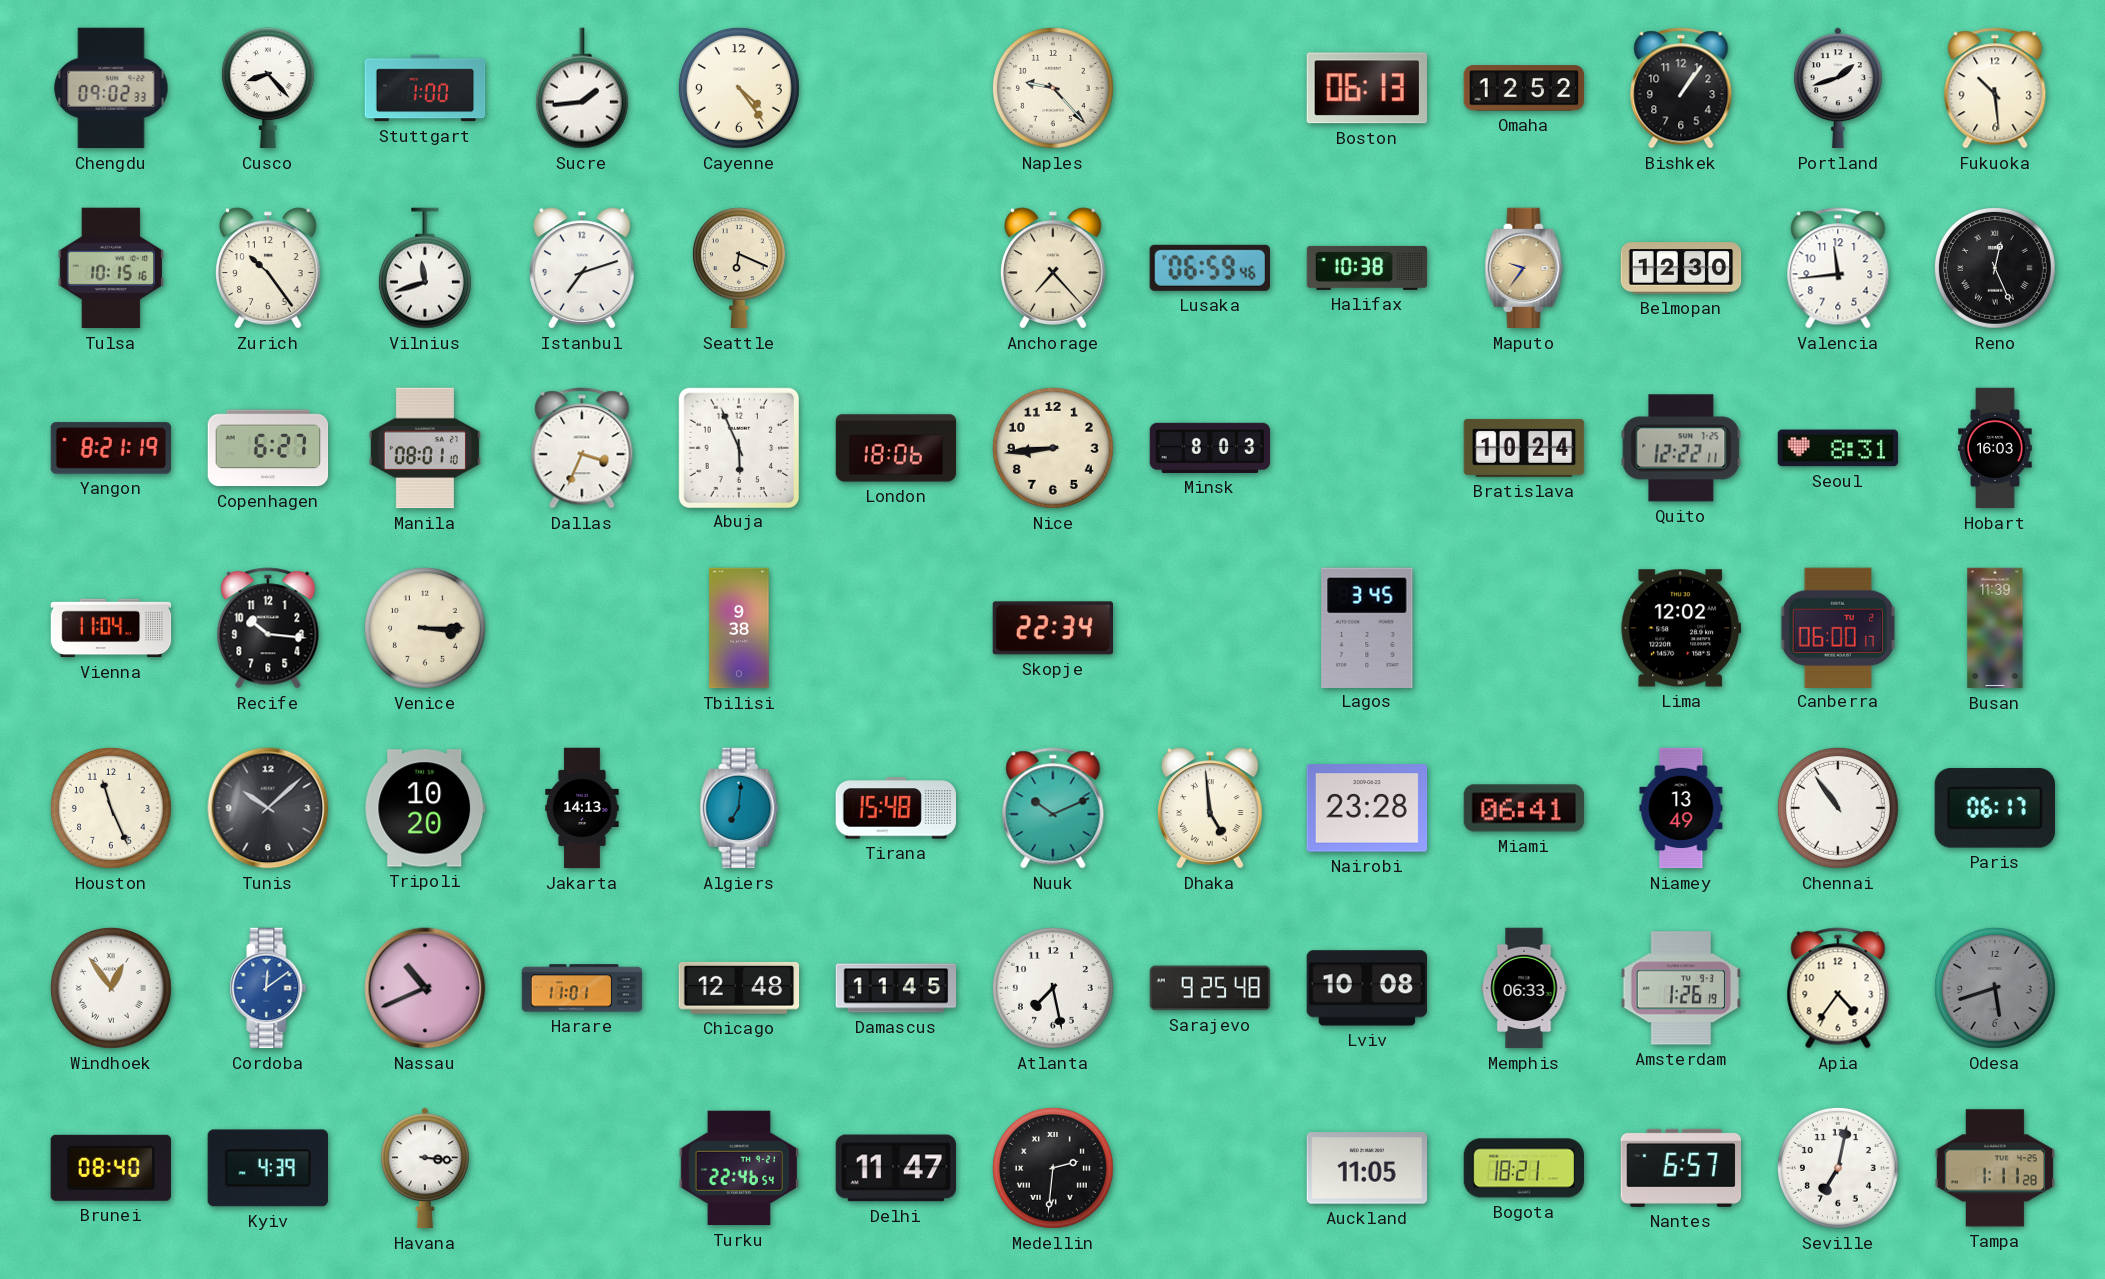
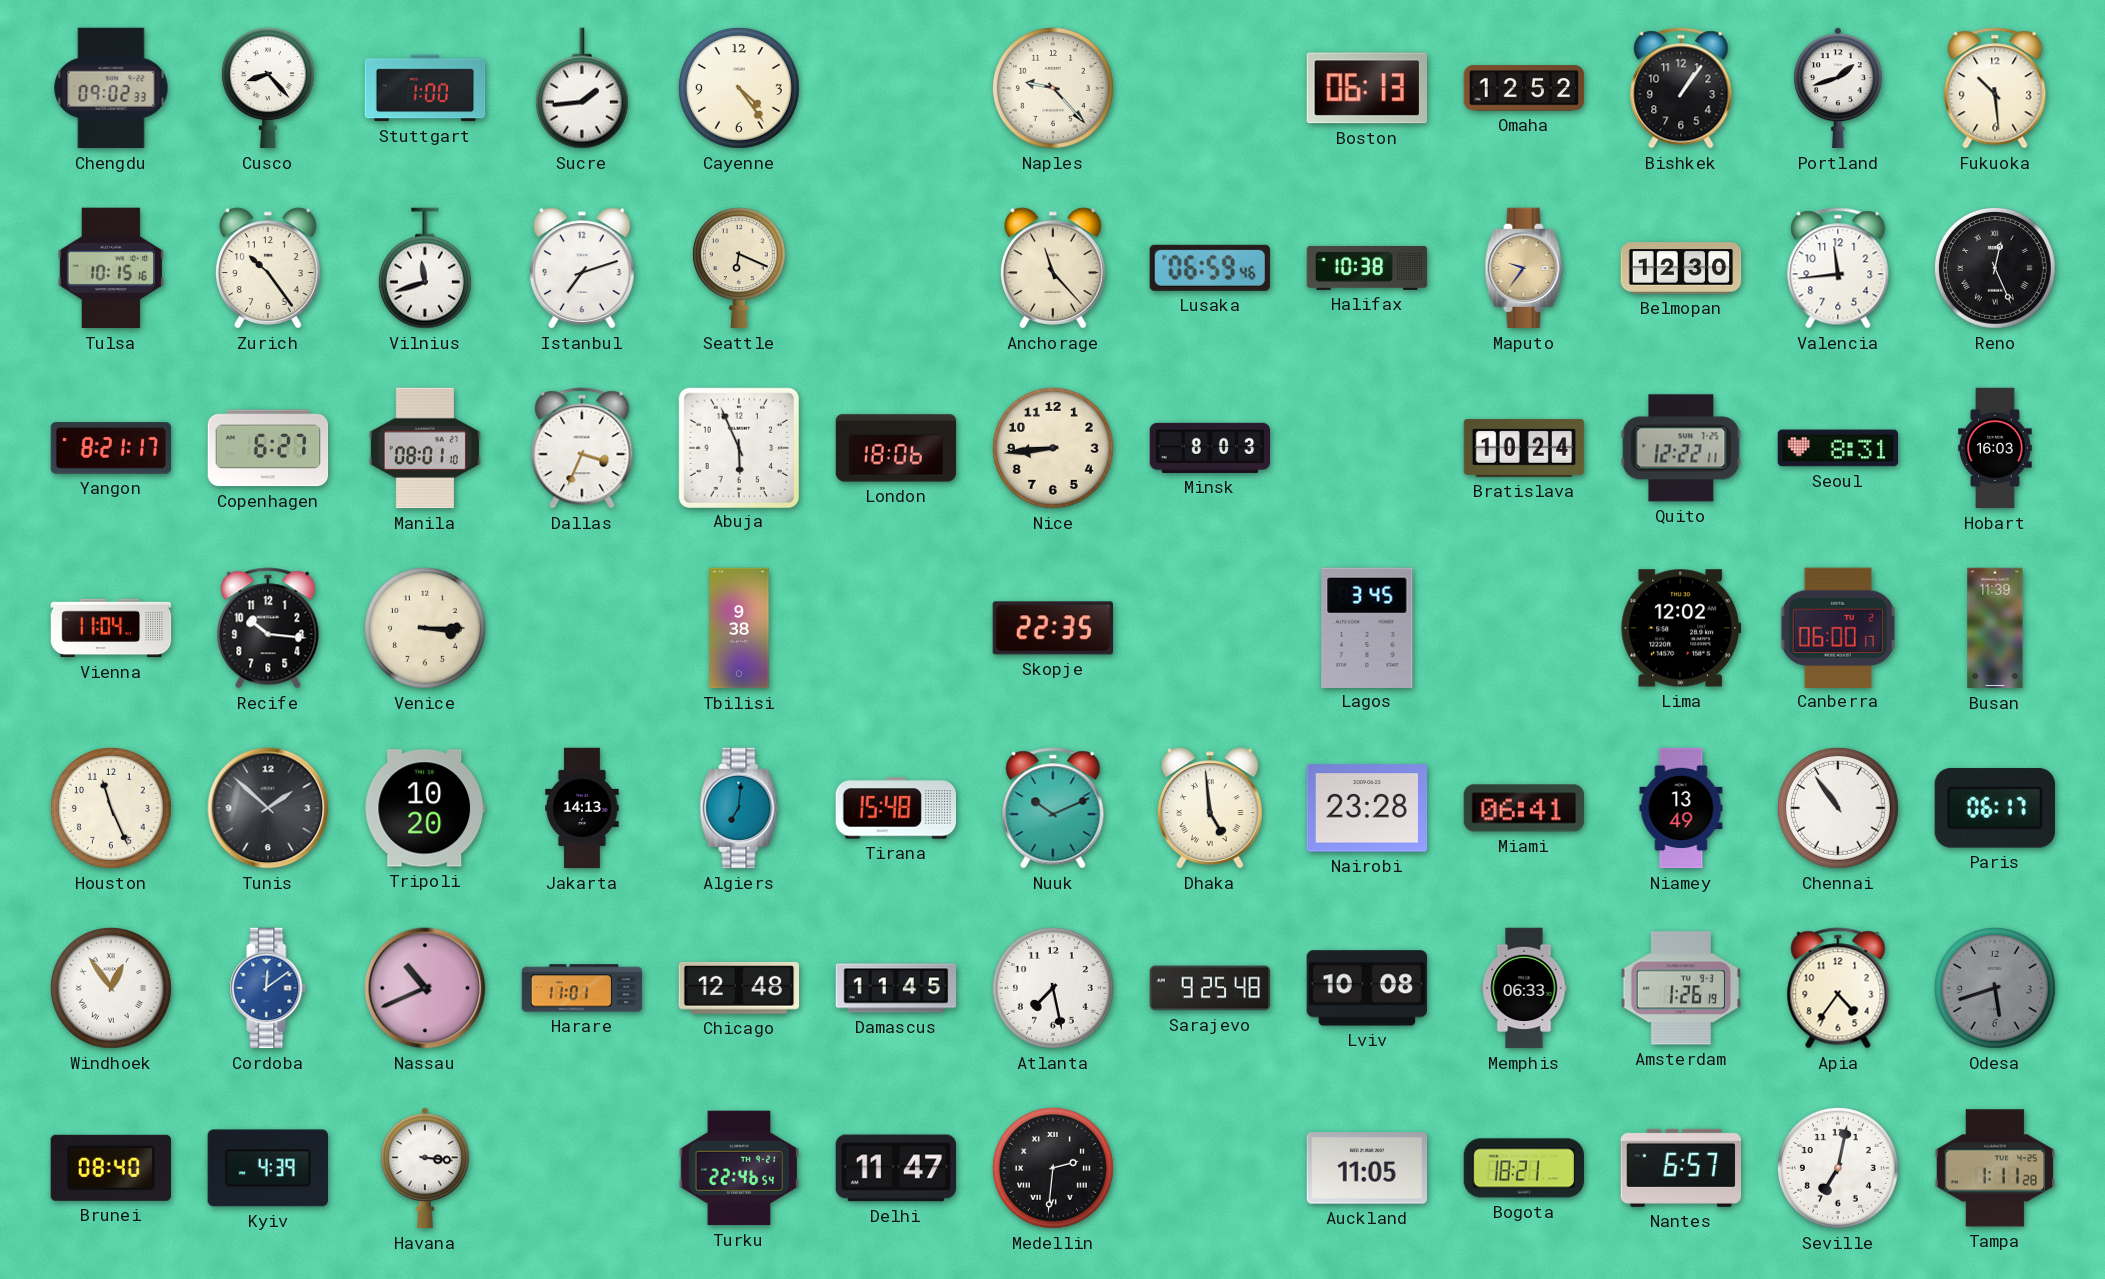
Anchorage: 7:23 -> 11:23
Yangon: 8:21:19 -> 8:21:17
Skopje: 22:34 -> 22:35
Tunis: 10:08 -> 1:52
